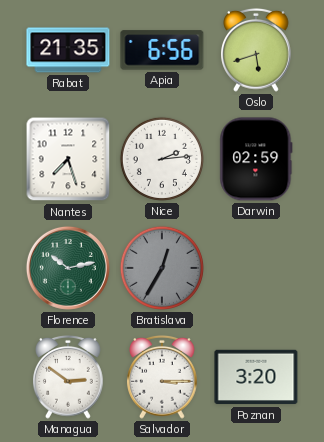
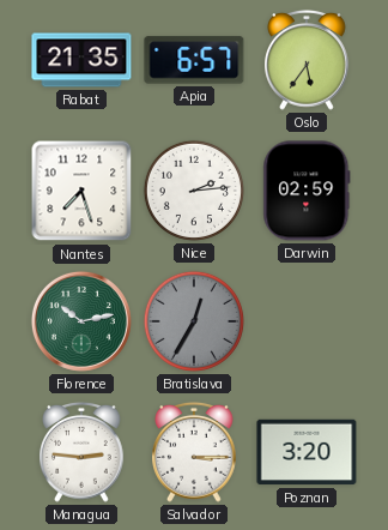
Apia: 6:56 -> 6:57
Oslo: 5:42 -> 5:36
Managua: 2:51 -> 2:46
